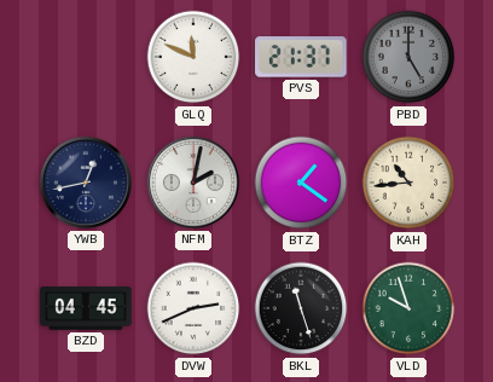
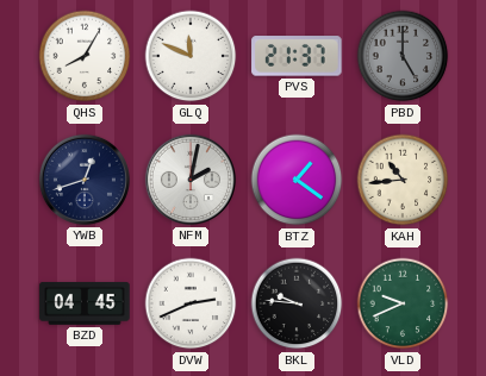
QHS: none -> 8:05
YWB: 12:43 -> 12:42
BKL: 11:27 -> 9:46
VLD: 9:57 -> 9:41
